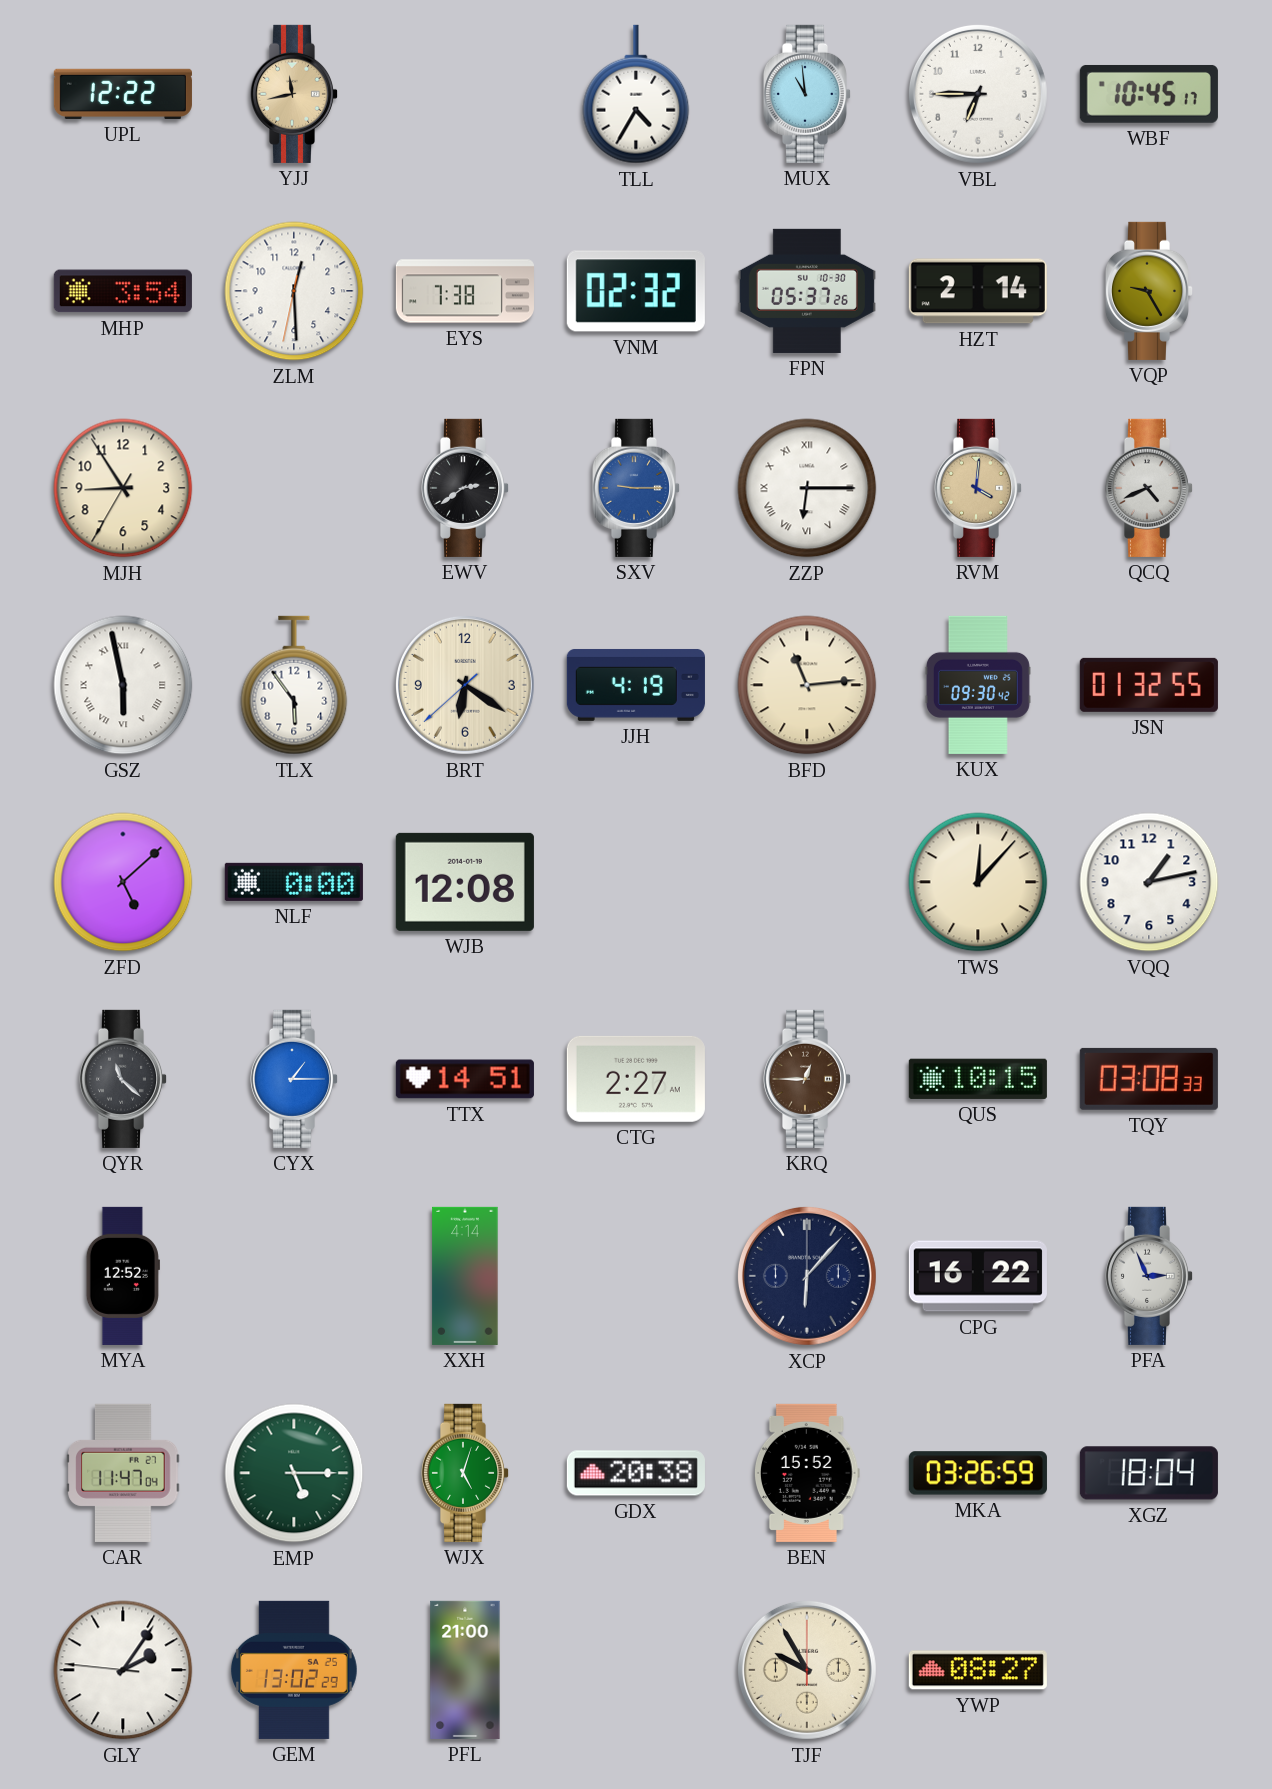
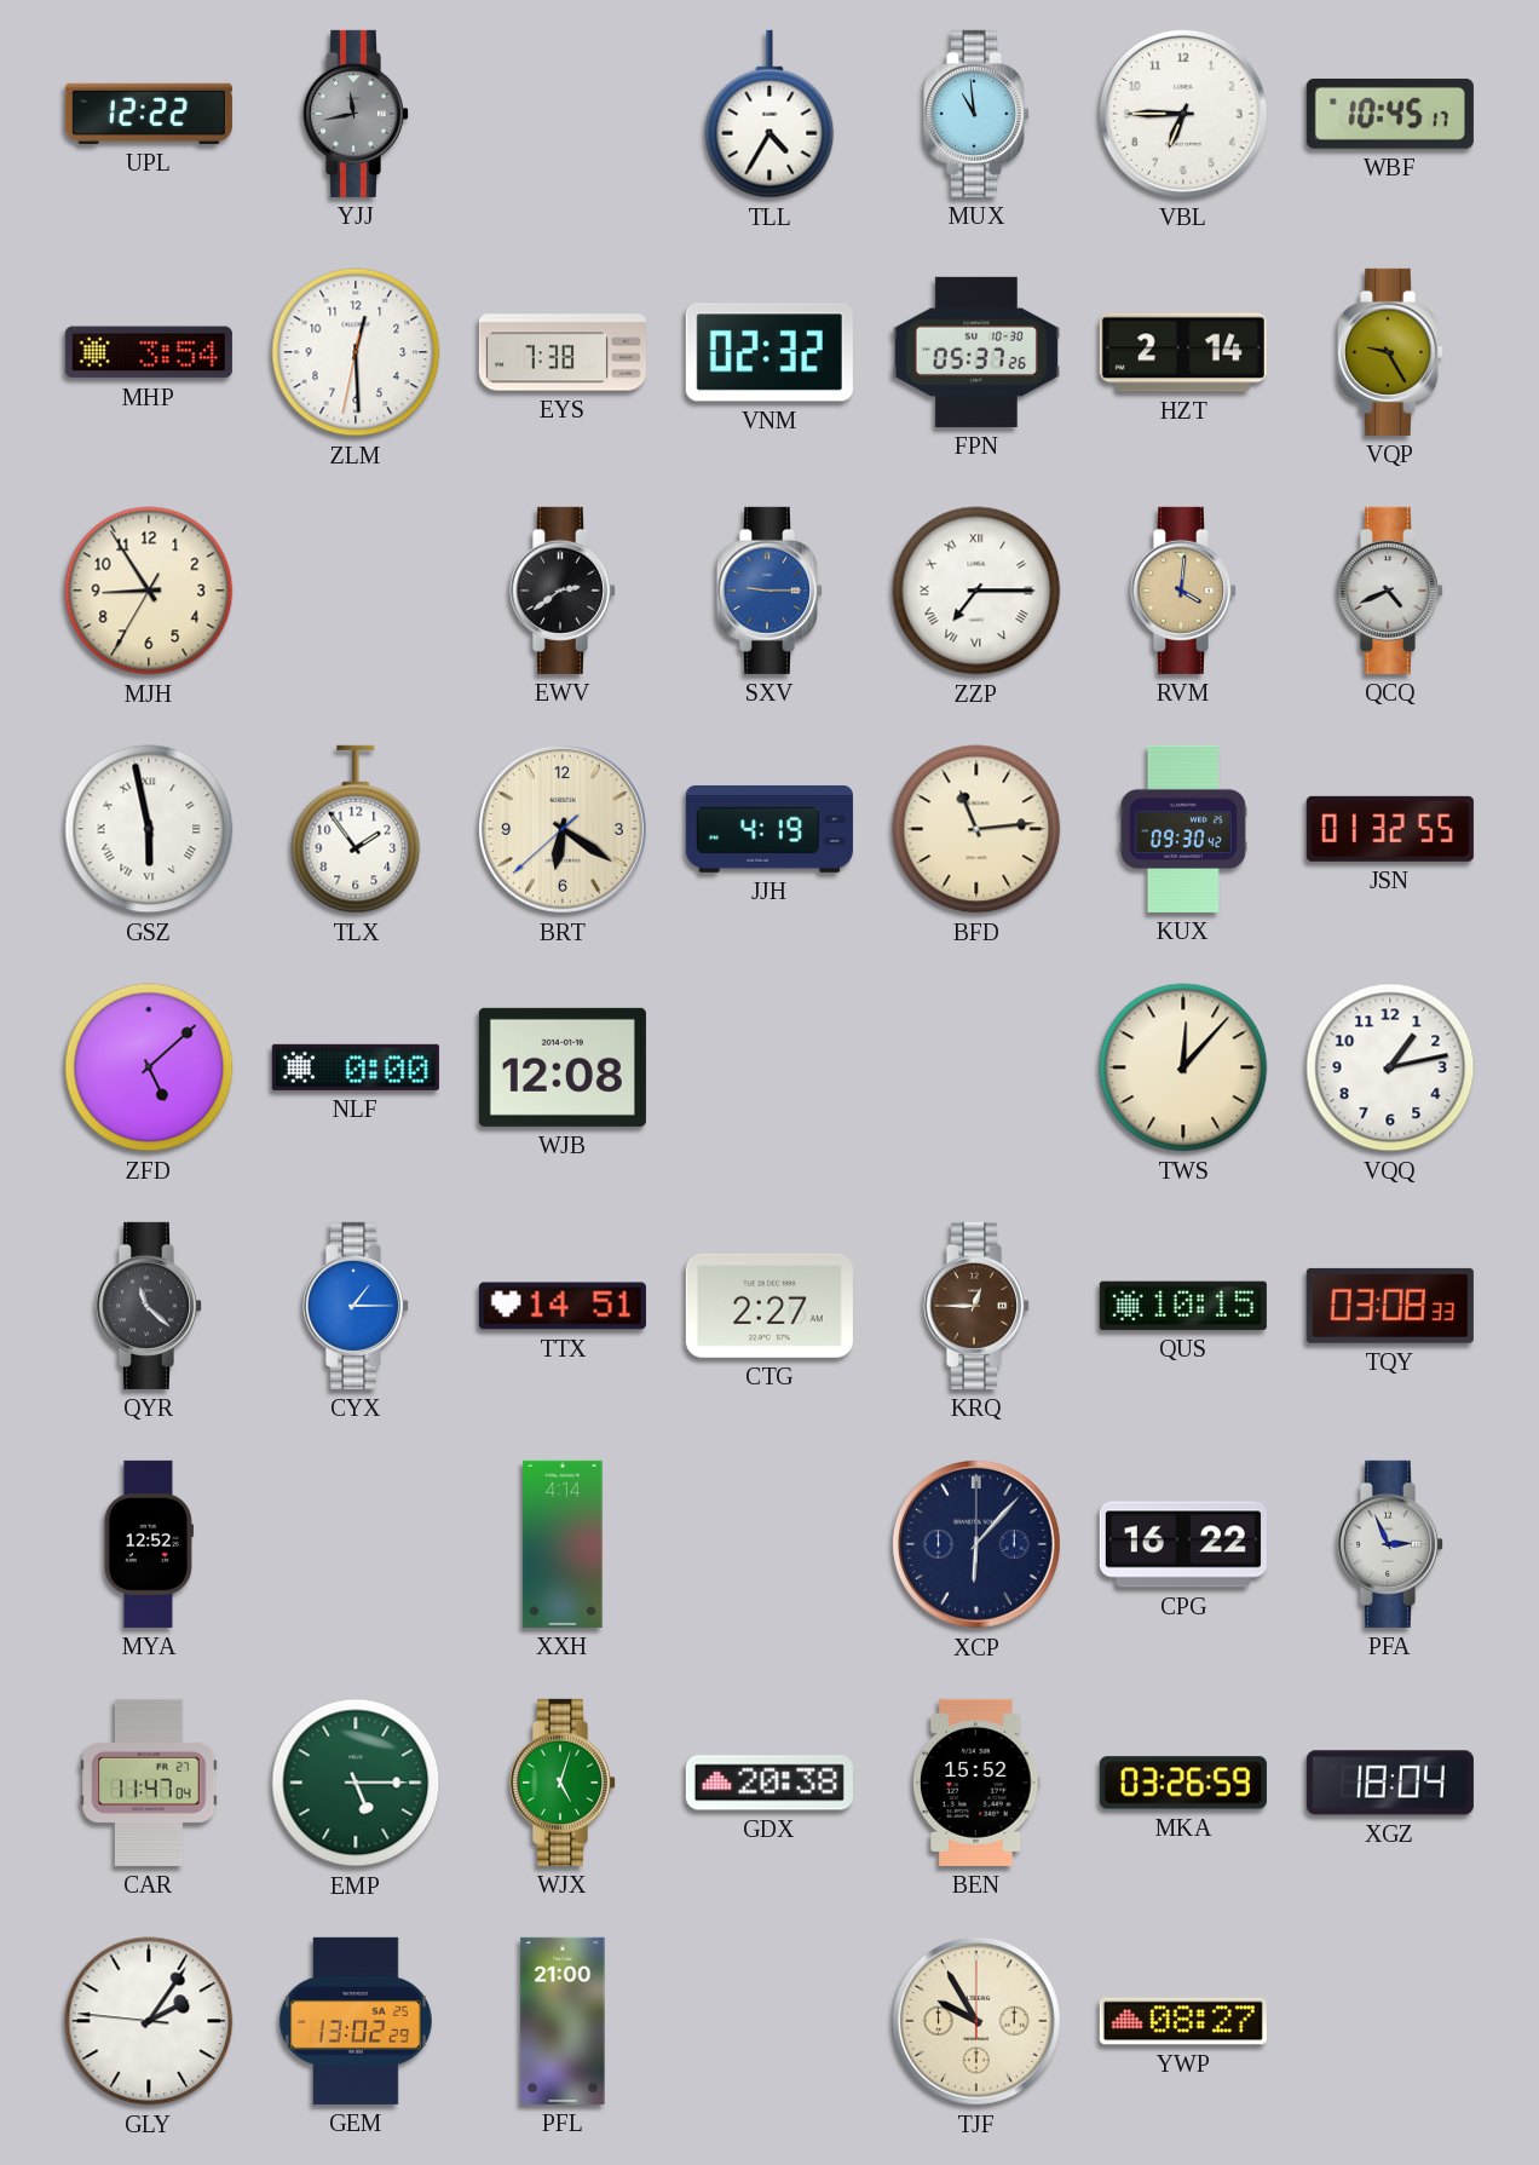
YJJ dial: champagne -> grey
ZZP: 6:15 -> 7:15
TLX: 5:54 -> 1:54
